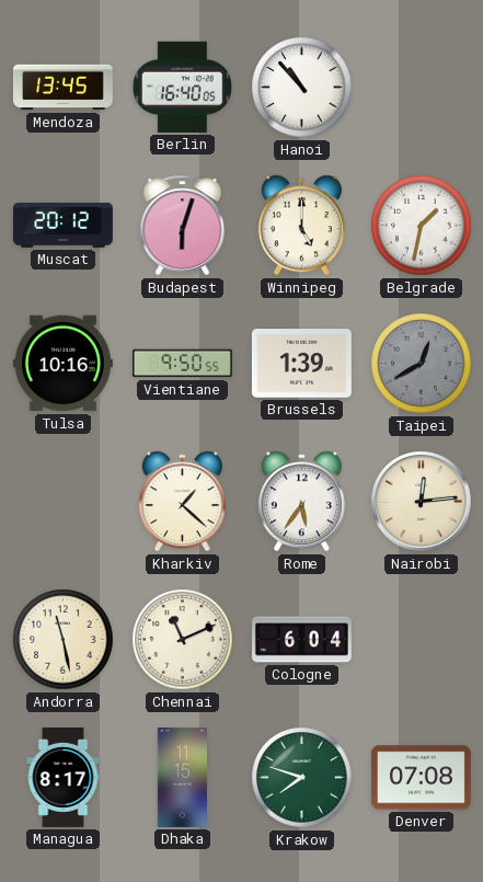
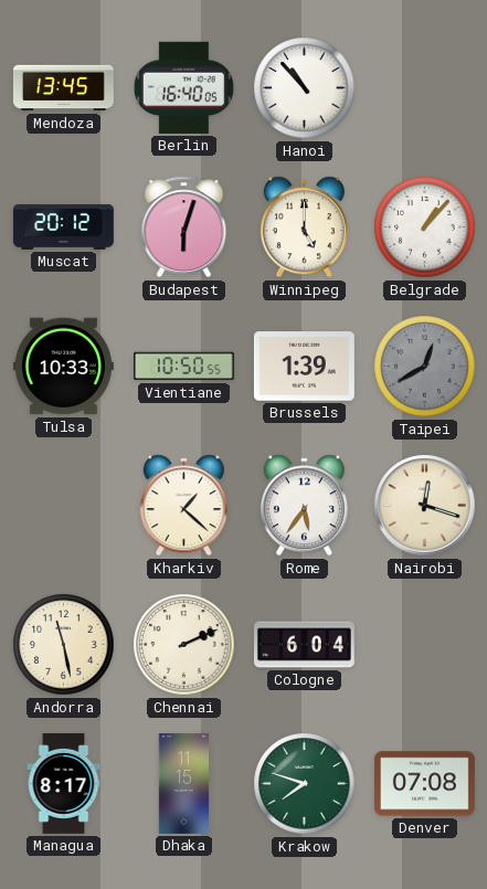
Belgrade: 1:32 -> 1:07
Tulsa: 10:16 -> 10:33
Vientiane: 9:50 -> 10:50
Nairobi: 12:14 -> 12:18
Chennai: 11:11 -> 2:11
